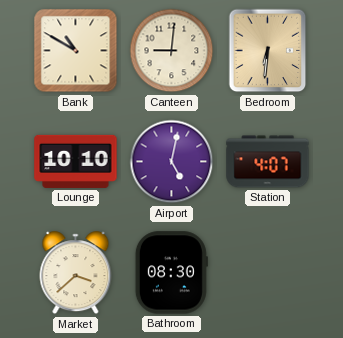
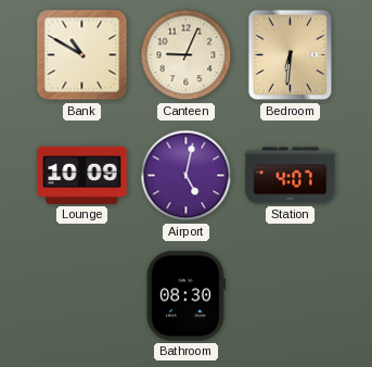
Canteen: 9:01 -> 9:04
Lounge: 10:10 -> 10:09
Market: 3:38 -> none
